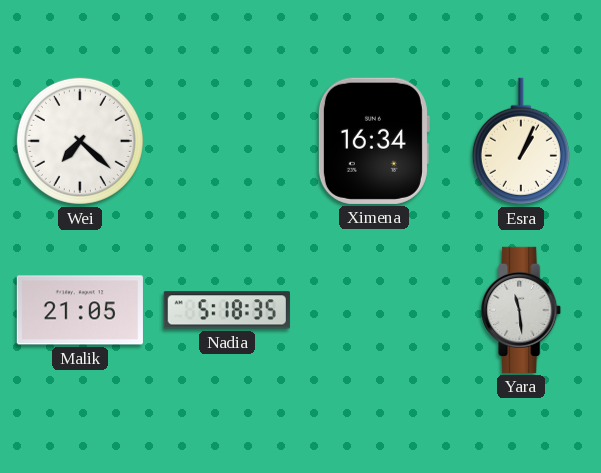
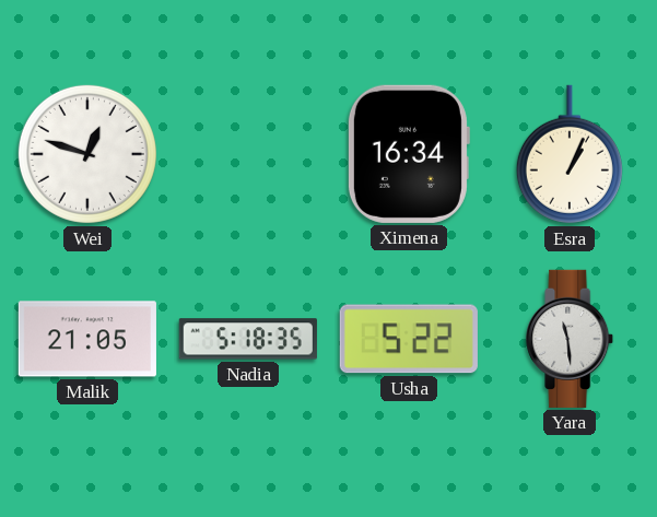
Wei: 7:22 -> 12:48
Usha: none -> 5:22
